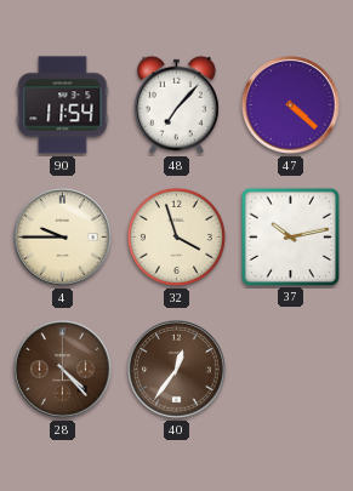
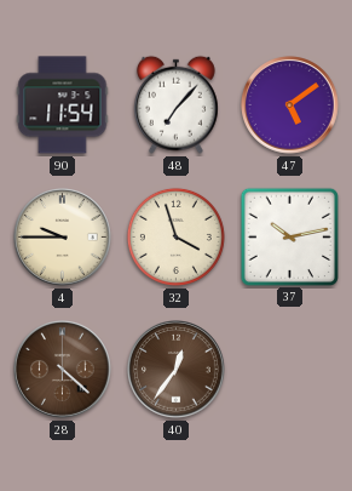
47: 4:22 -> 5:09
28: 4:23 -> 4:22
